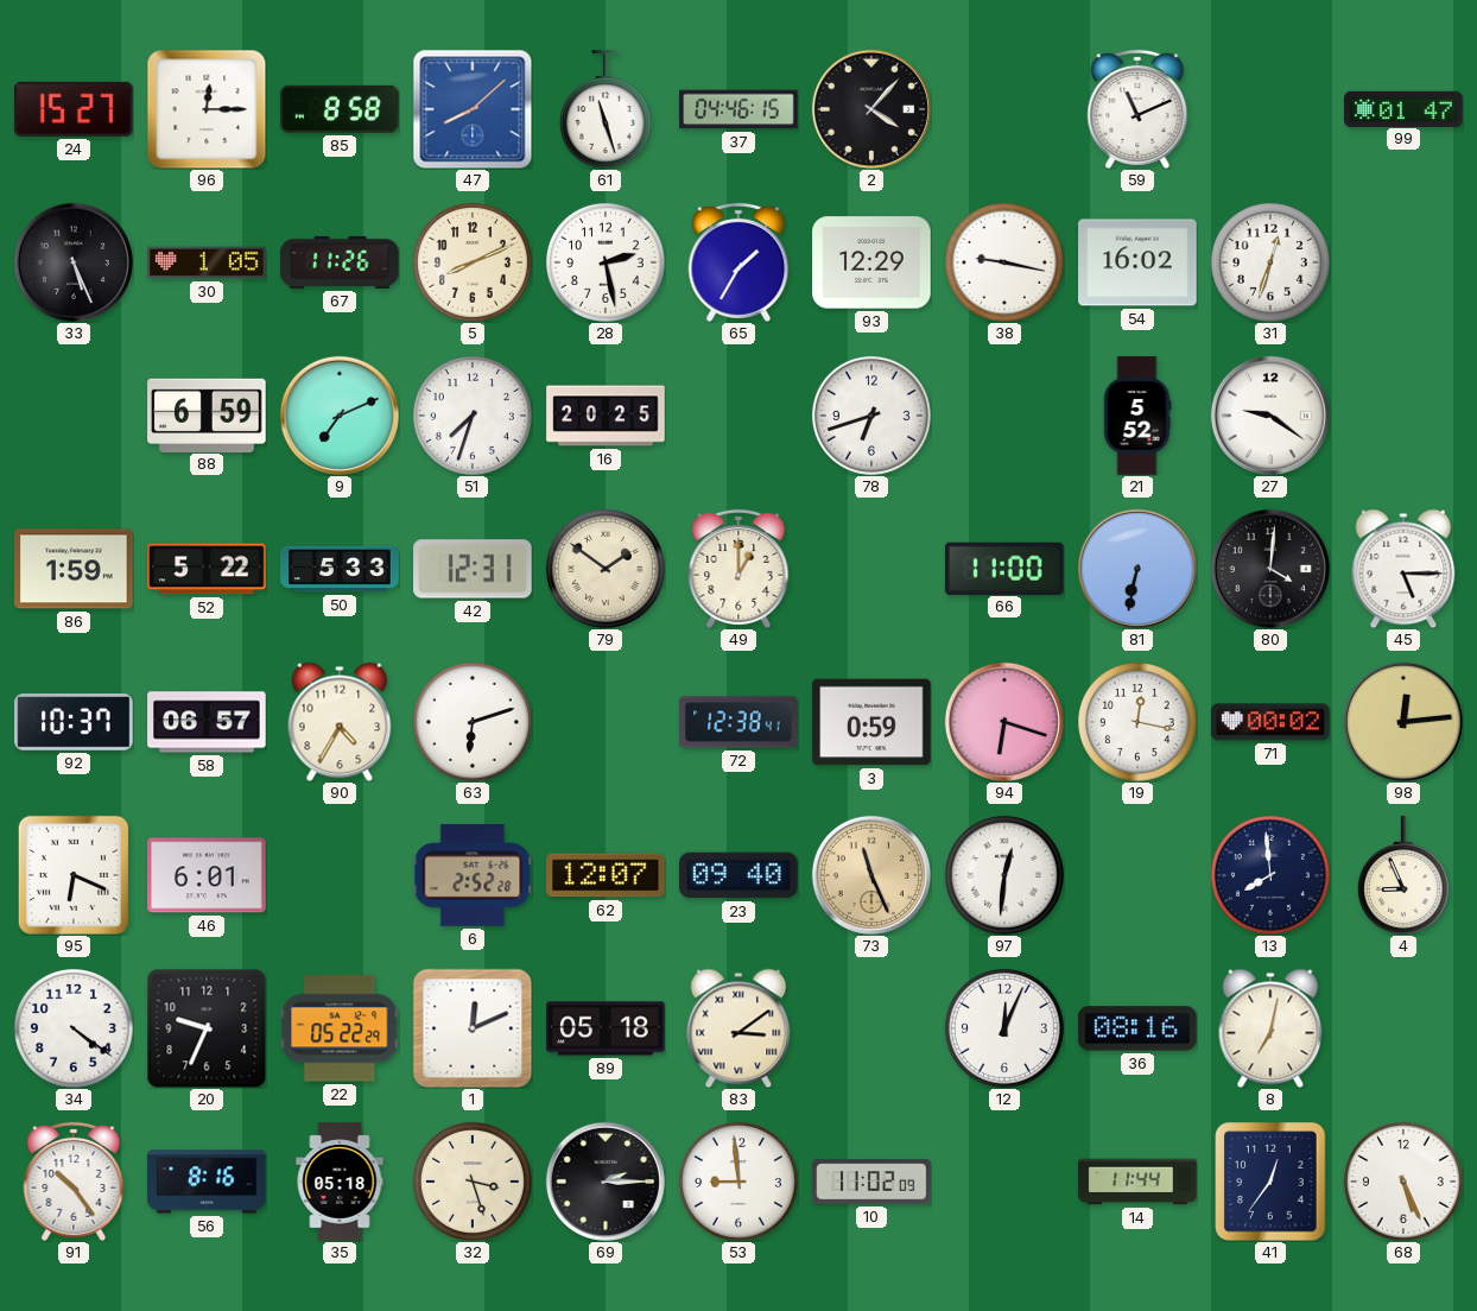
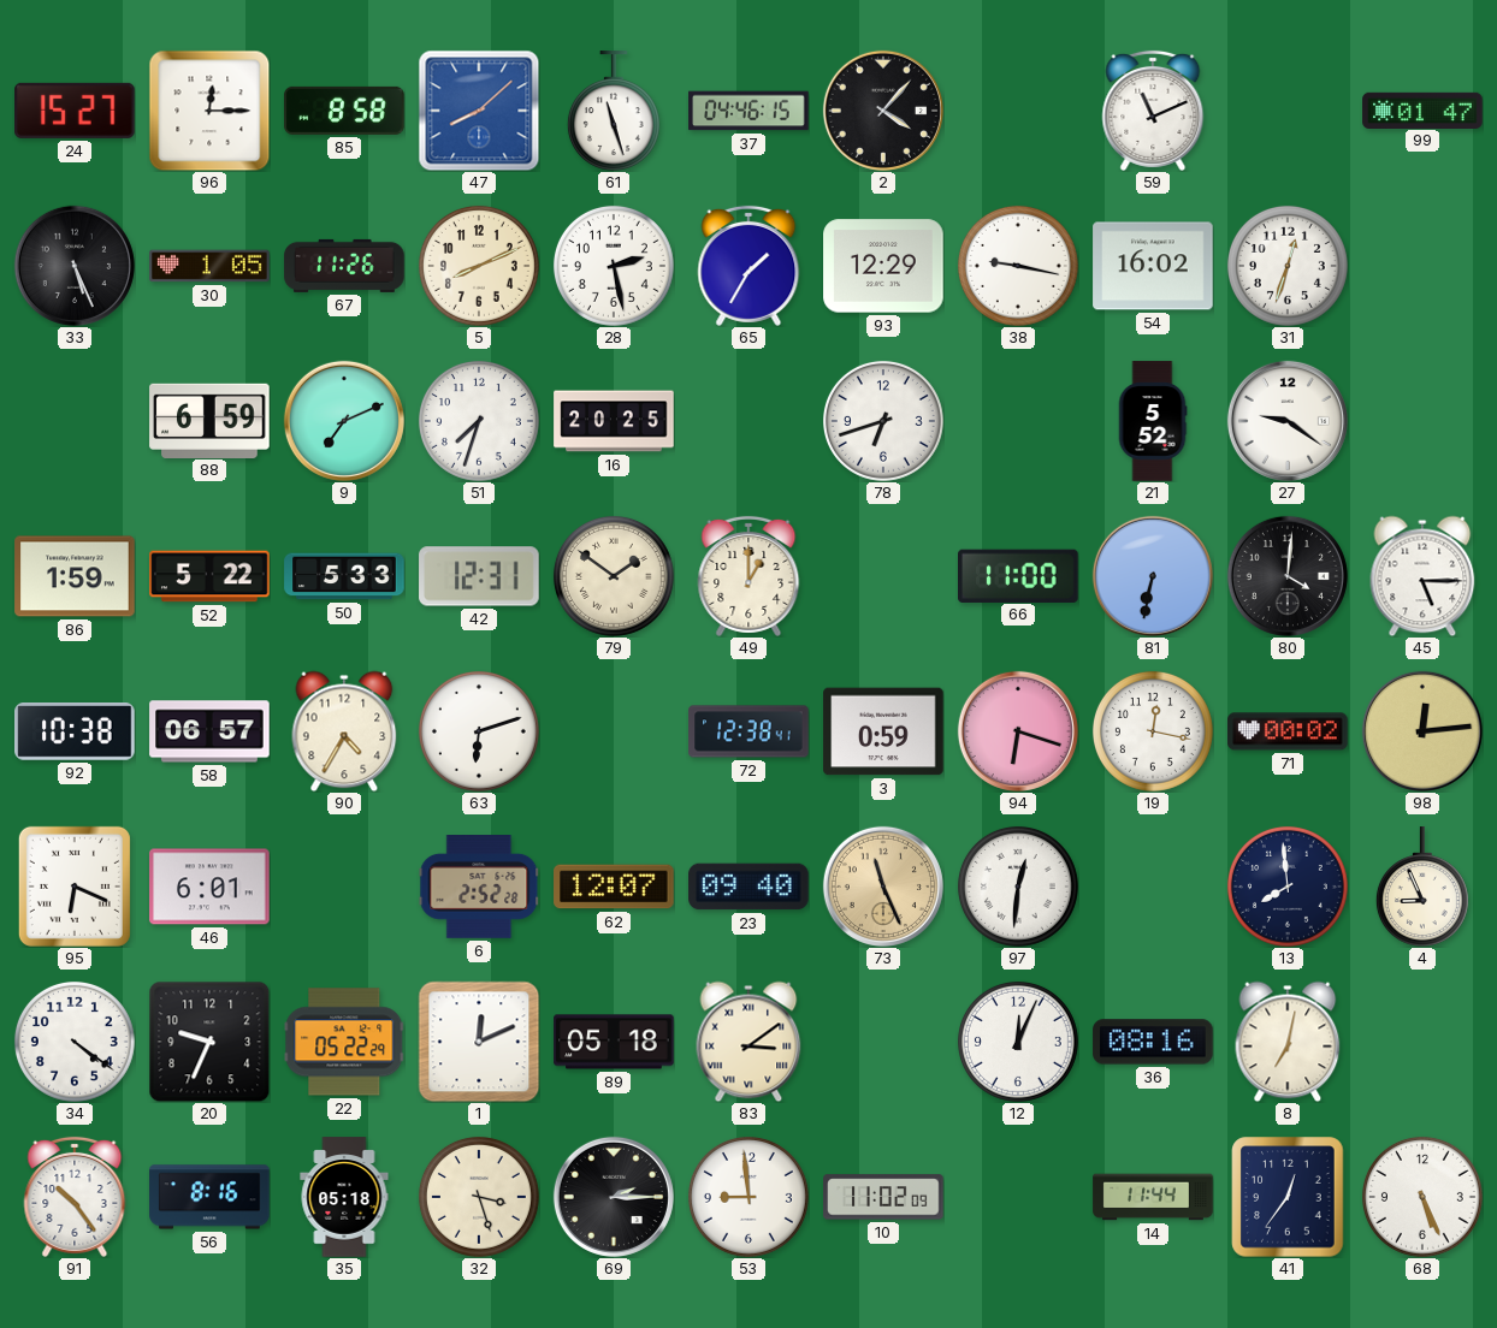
92: 10:37 -> 10:38
